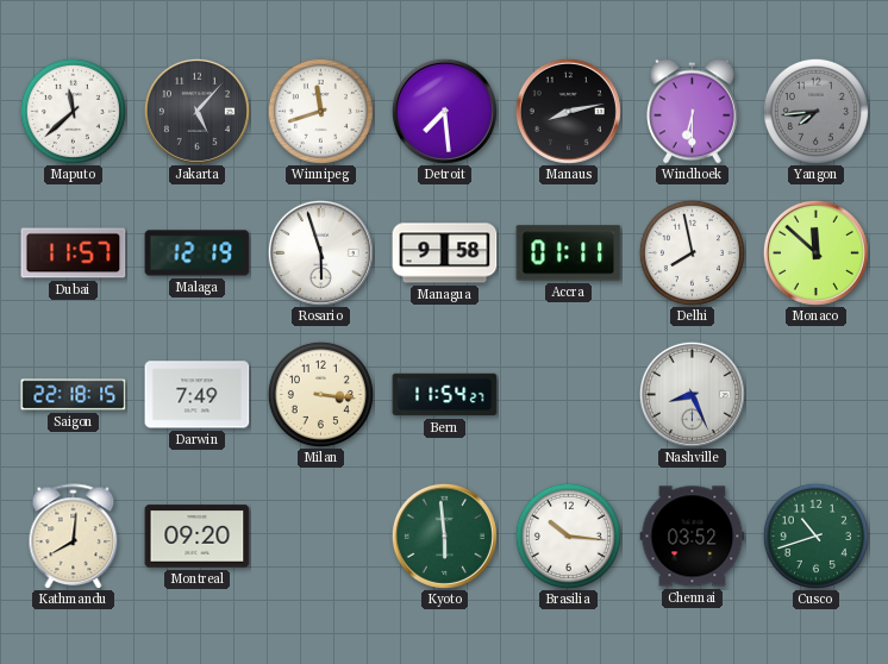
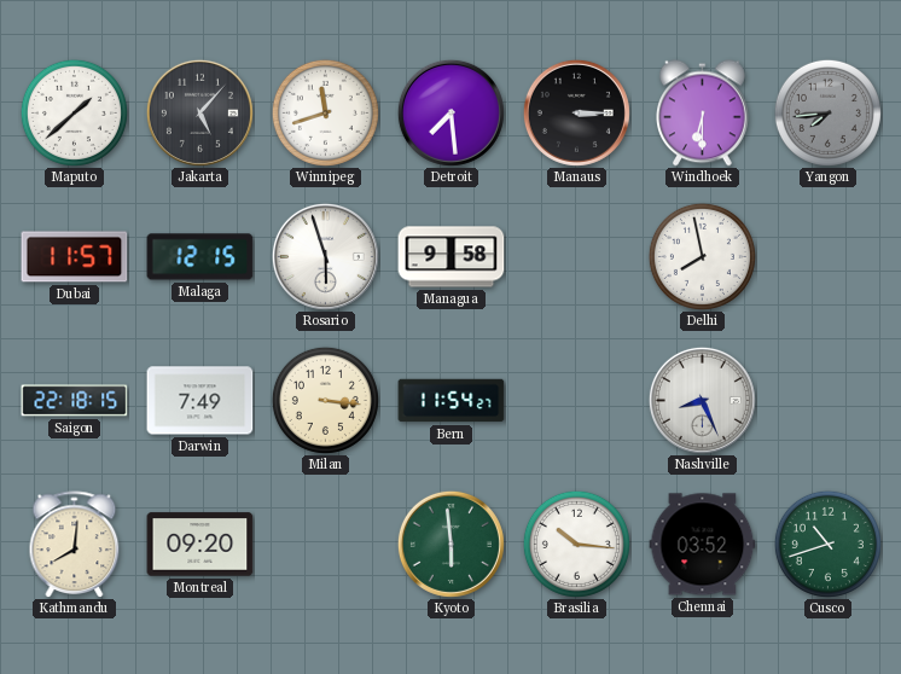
Maputo: 11:38 -> 1:38
Manaus: 8:13 -> 3:15
Malaga: 12:19 -> 12:15
Accra: 01:11 -> none
Monaco: 11:52 -> none
